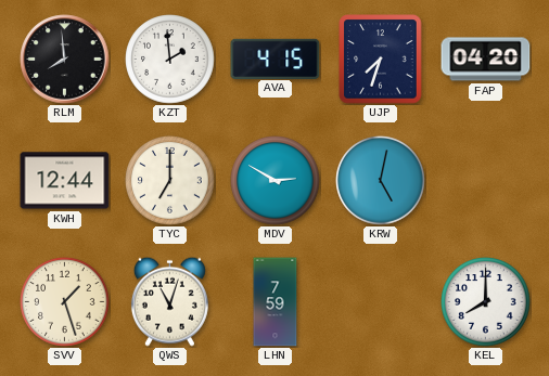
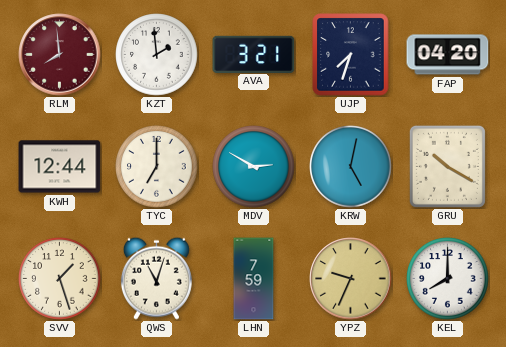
RLM dial: black -> burgundy
AVA: 4:15 -> 3:21
GRU: none -> 10:20
YPZ: none -> 9:34
